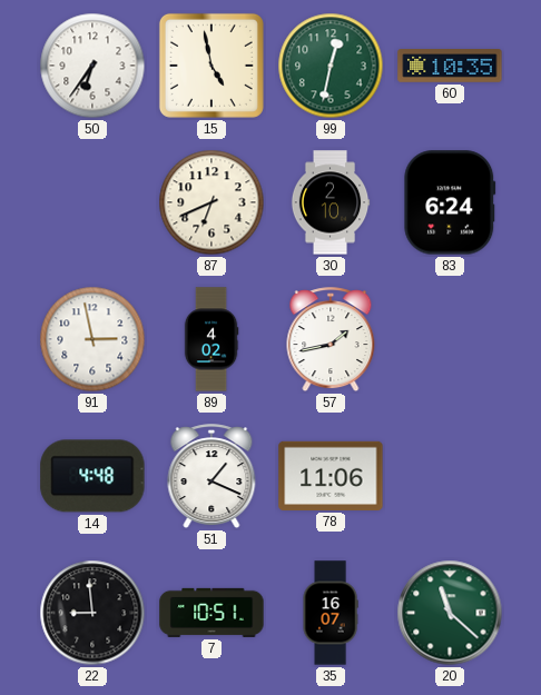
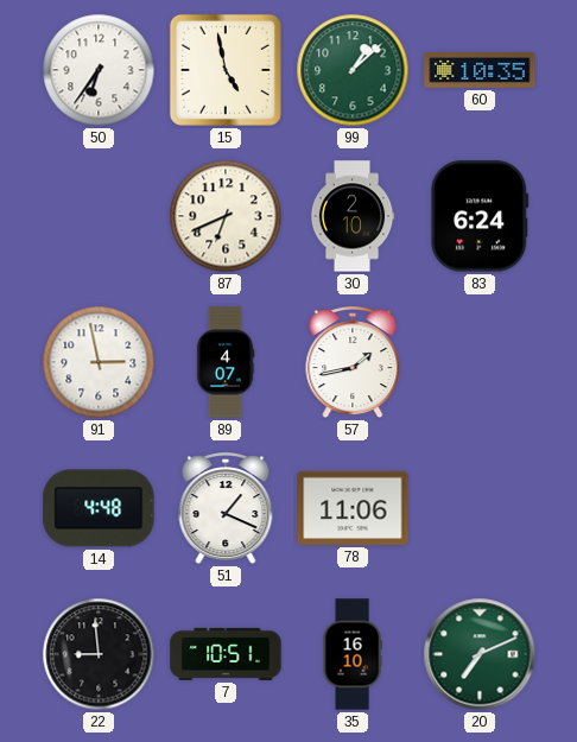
99: 12:32 -> 1:08
89: 4:02 -> 4:07
35: 16:07 -> 16:10
20: 11:22 -> 7:11
